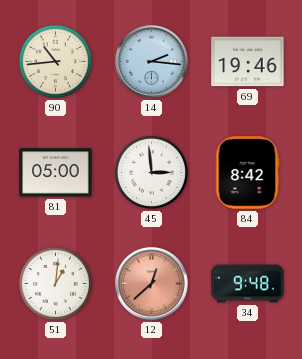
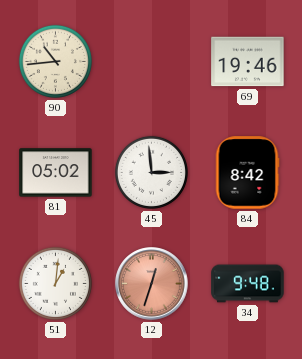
14: 2:16 -> none
81: 05:00 -> 05:02
12: 12:38 -> 12:33
